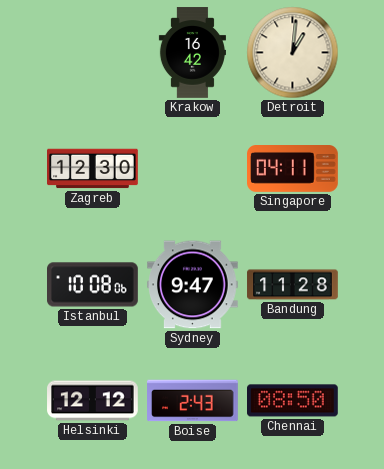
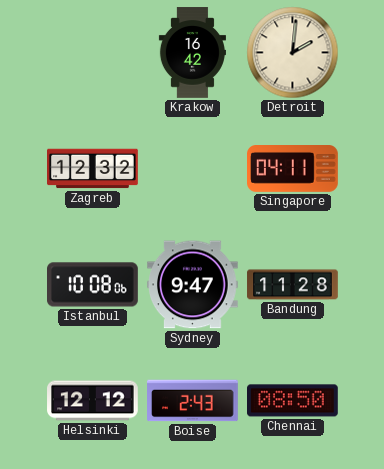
Detroit: 1:01 -> 2:01
Zagreb: 12:30 -> 12:32
